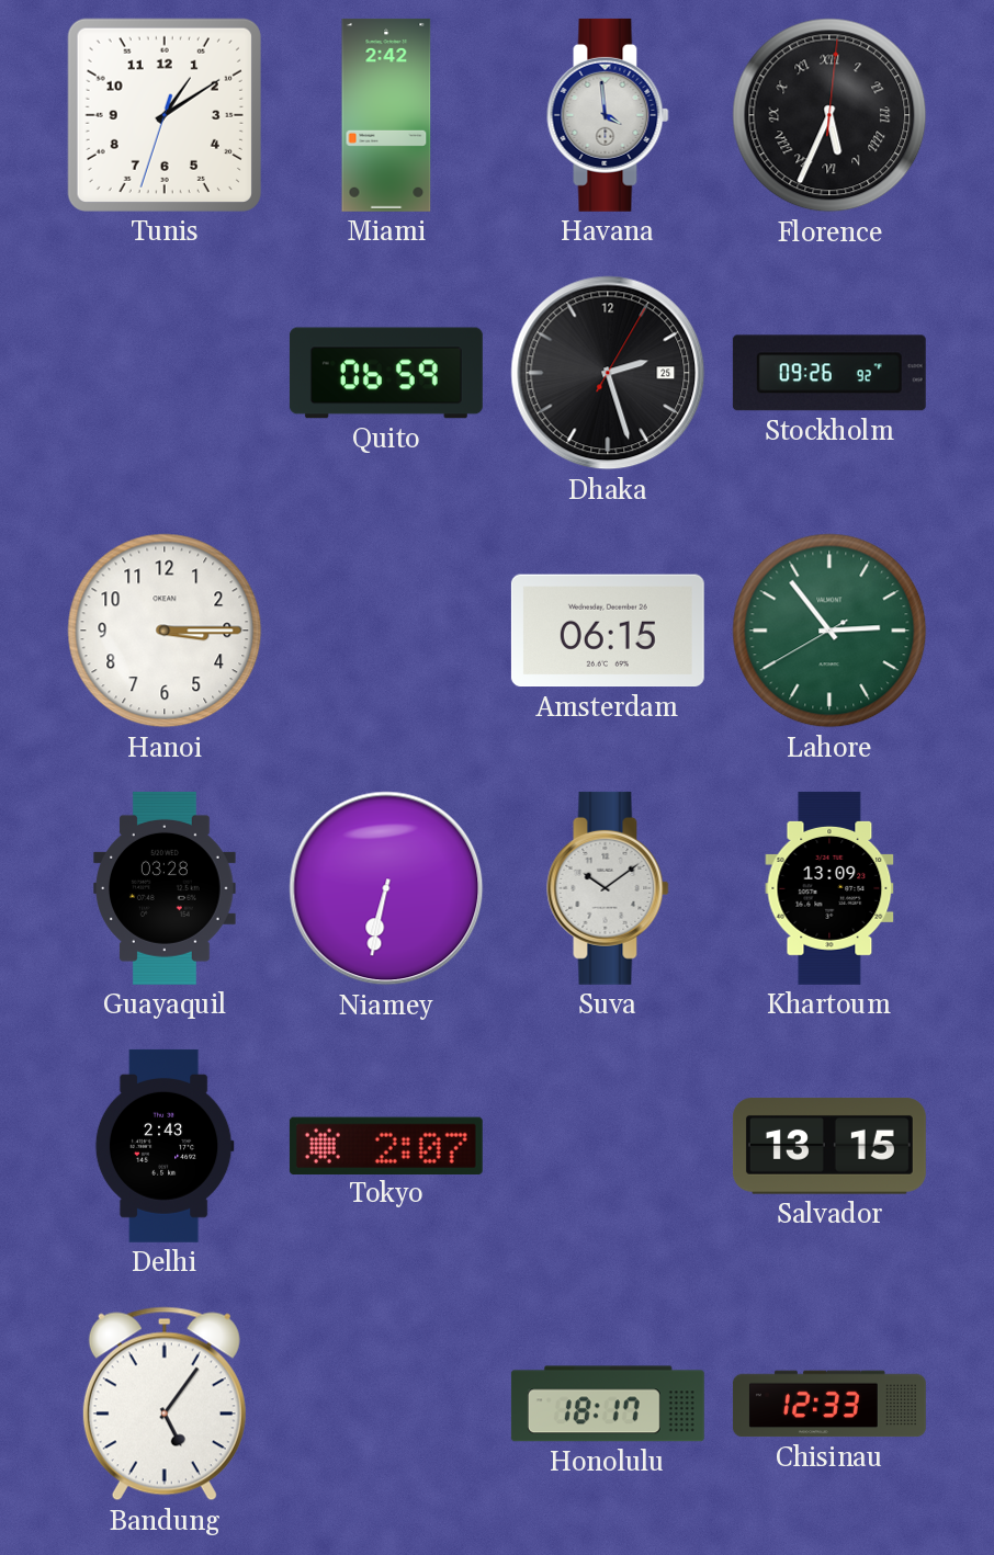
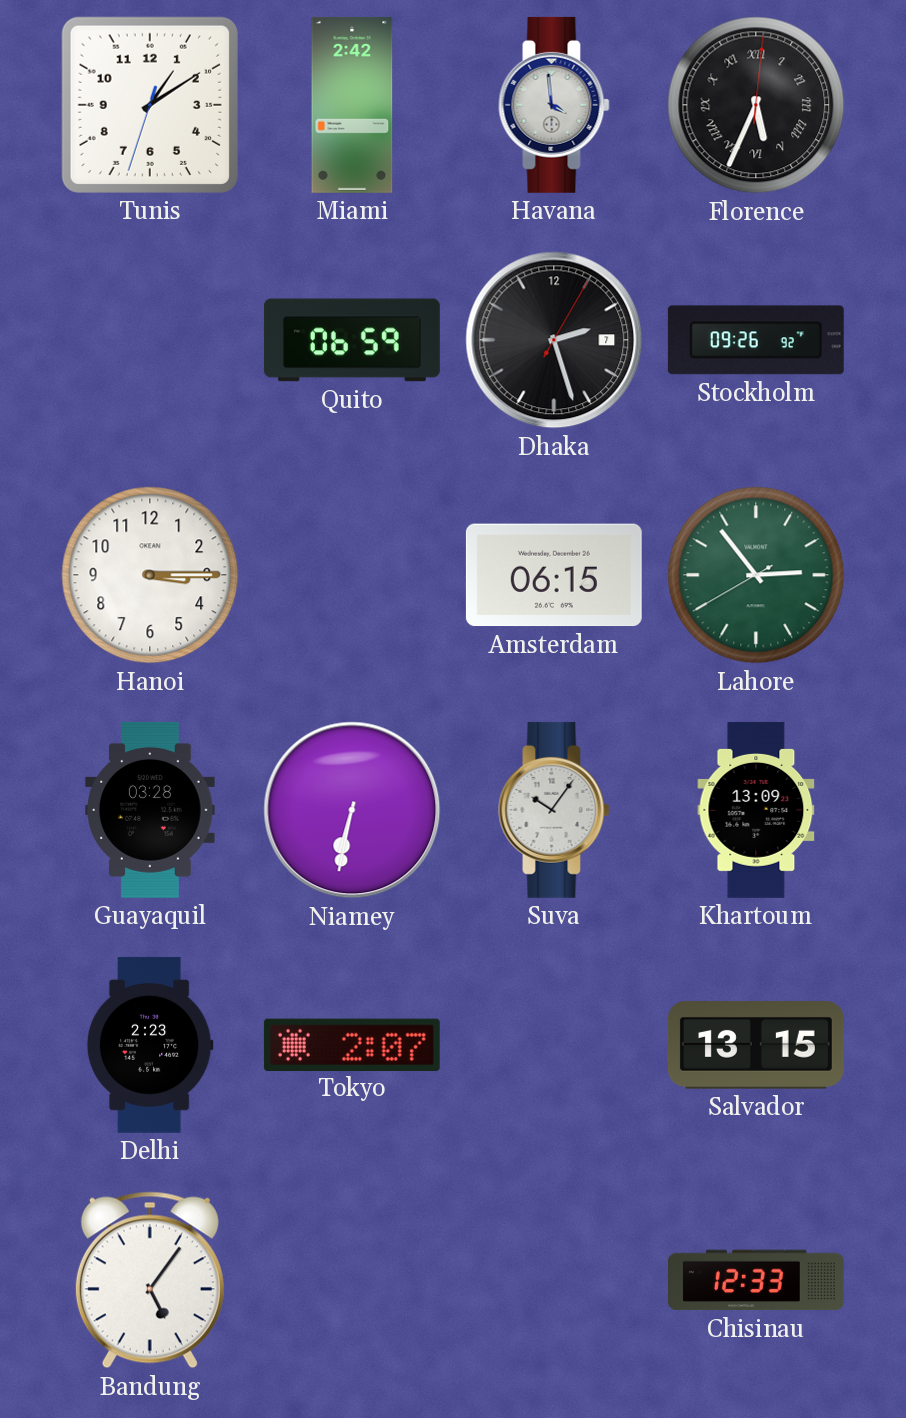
Dhaka date: 25 -> 7
Suva: 10:09 -> 10:06
Delhi: 2:43 -> 2:23
Honolulu: 18:17 -> none
